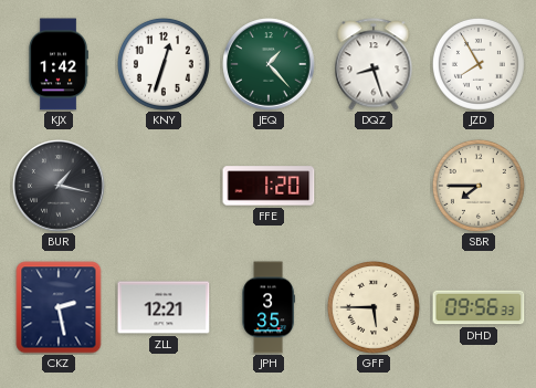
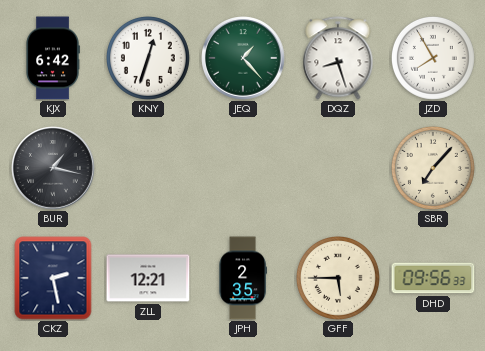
KJX: 1:42 -> 6:42
FFE: 1:20 -> none
SBR: 7:45 -> 7:07
JPH: 3:35 -> 2:35
